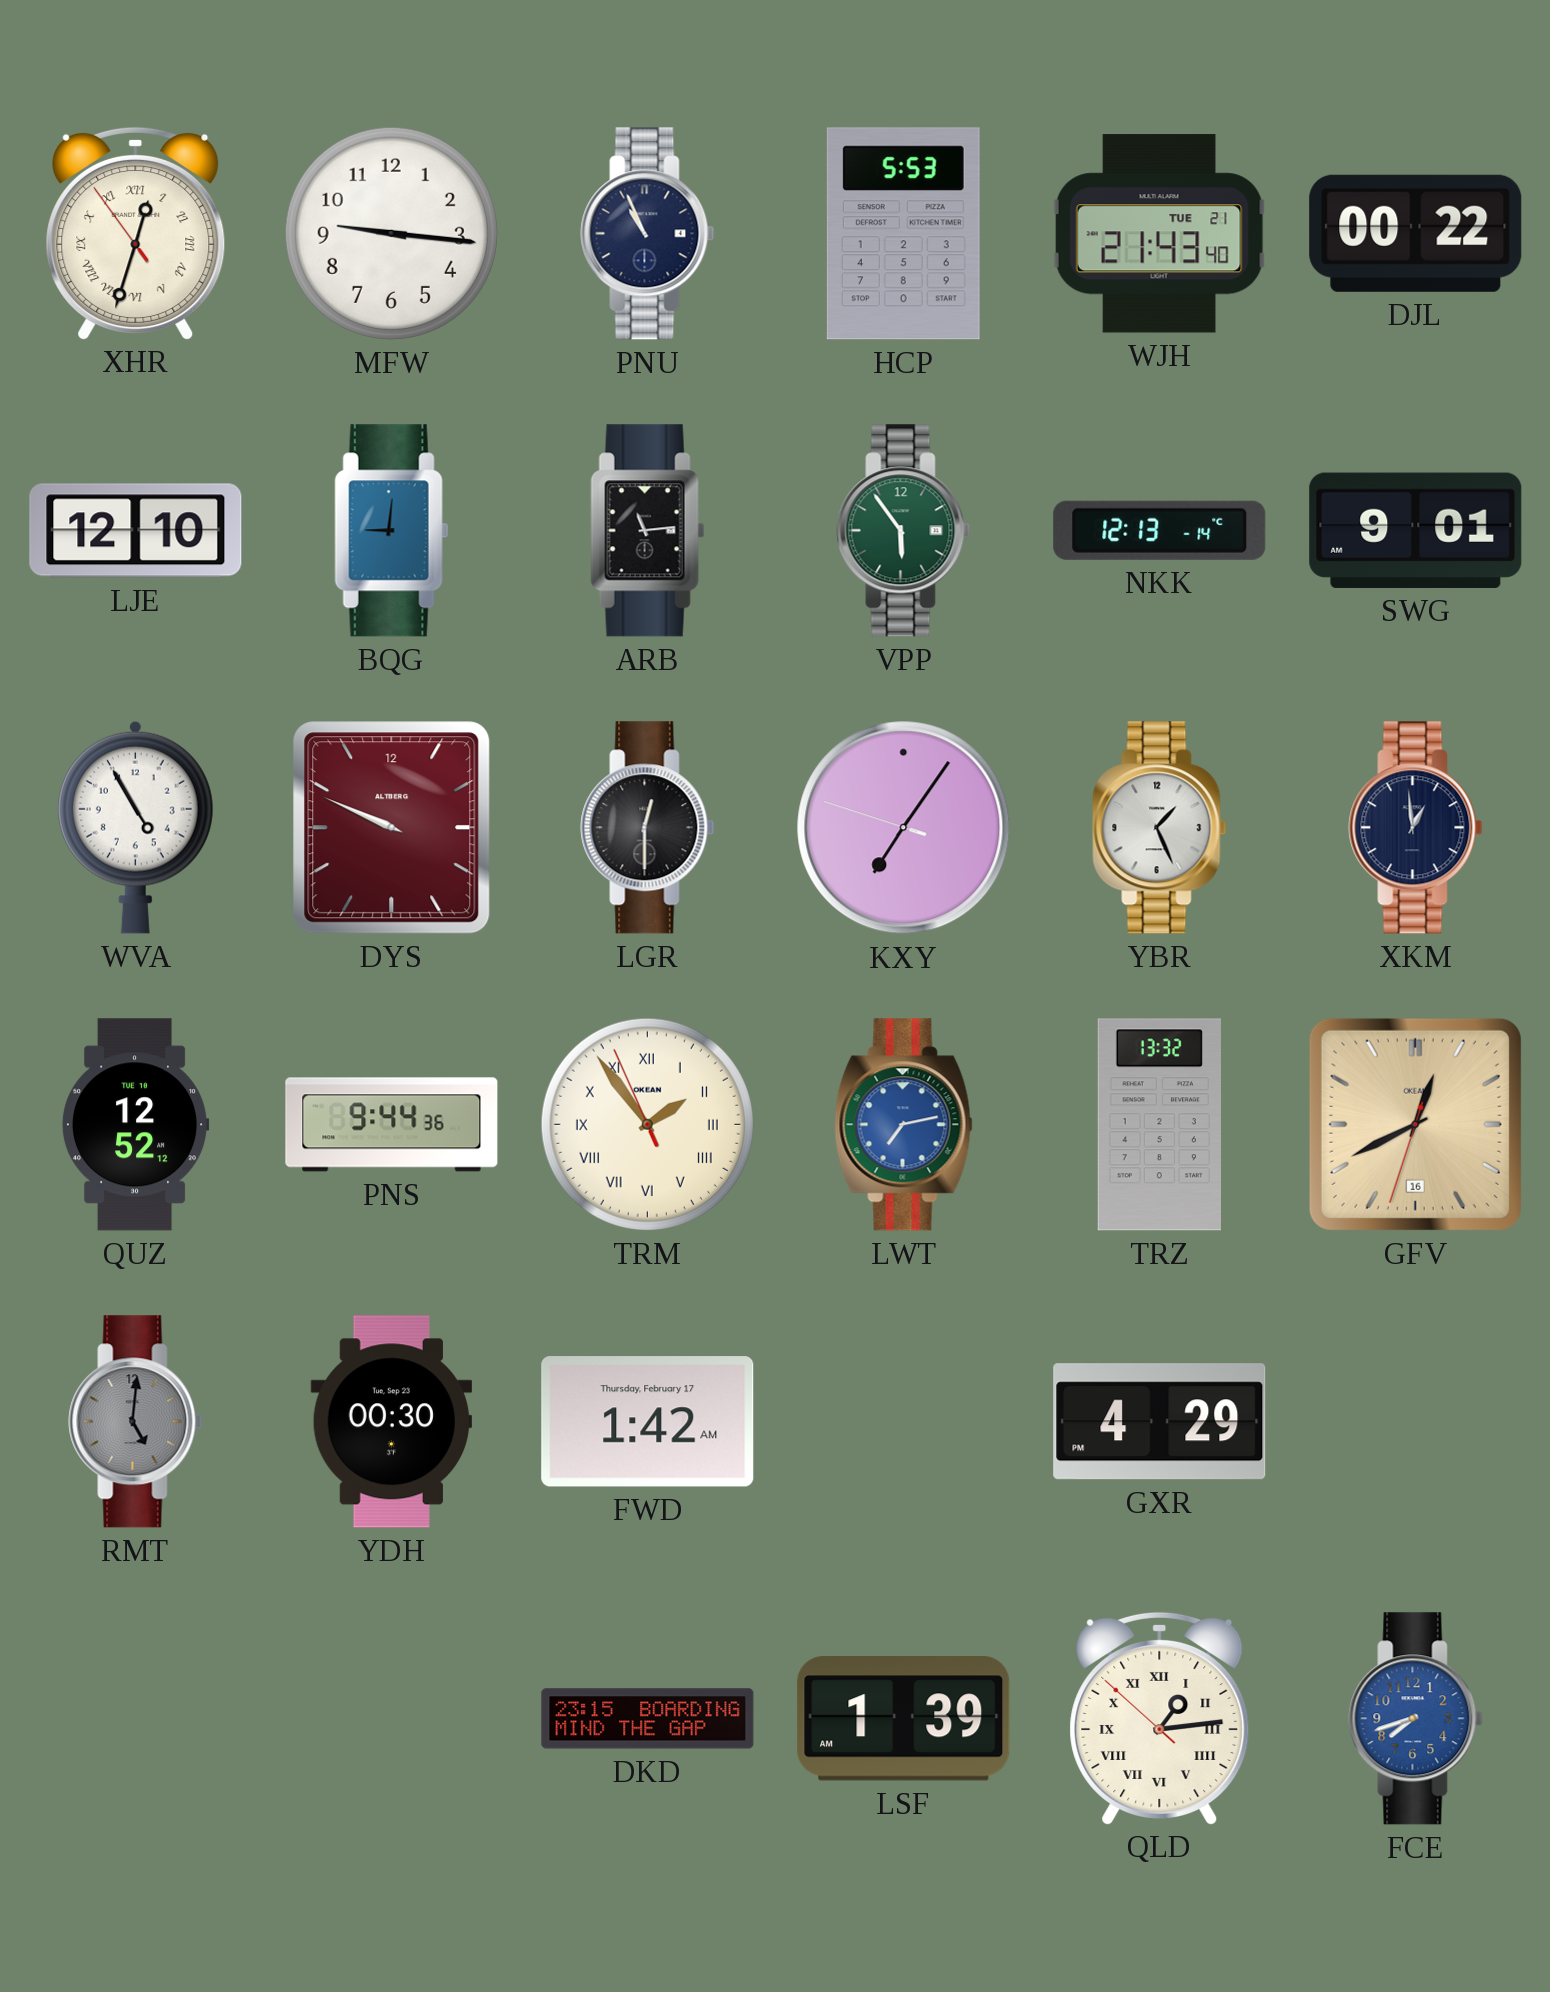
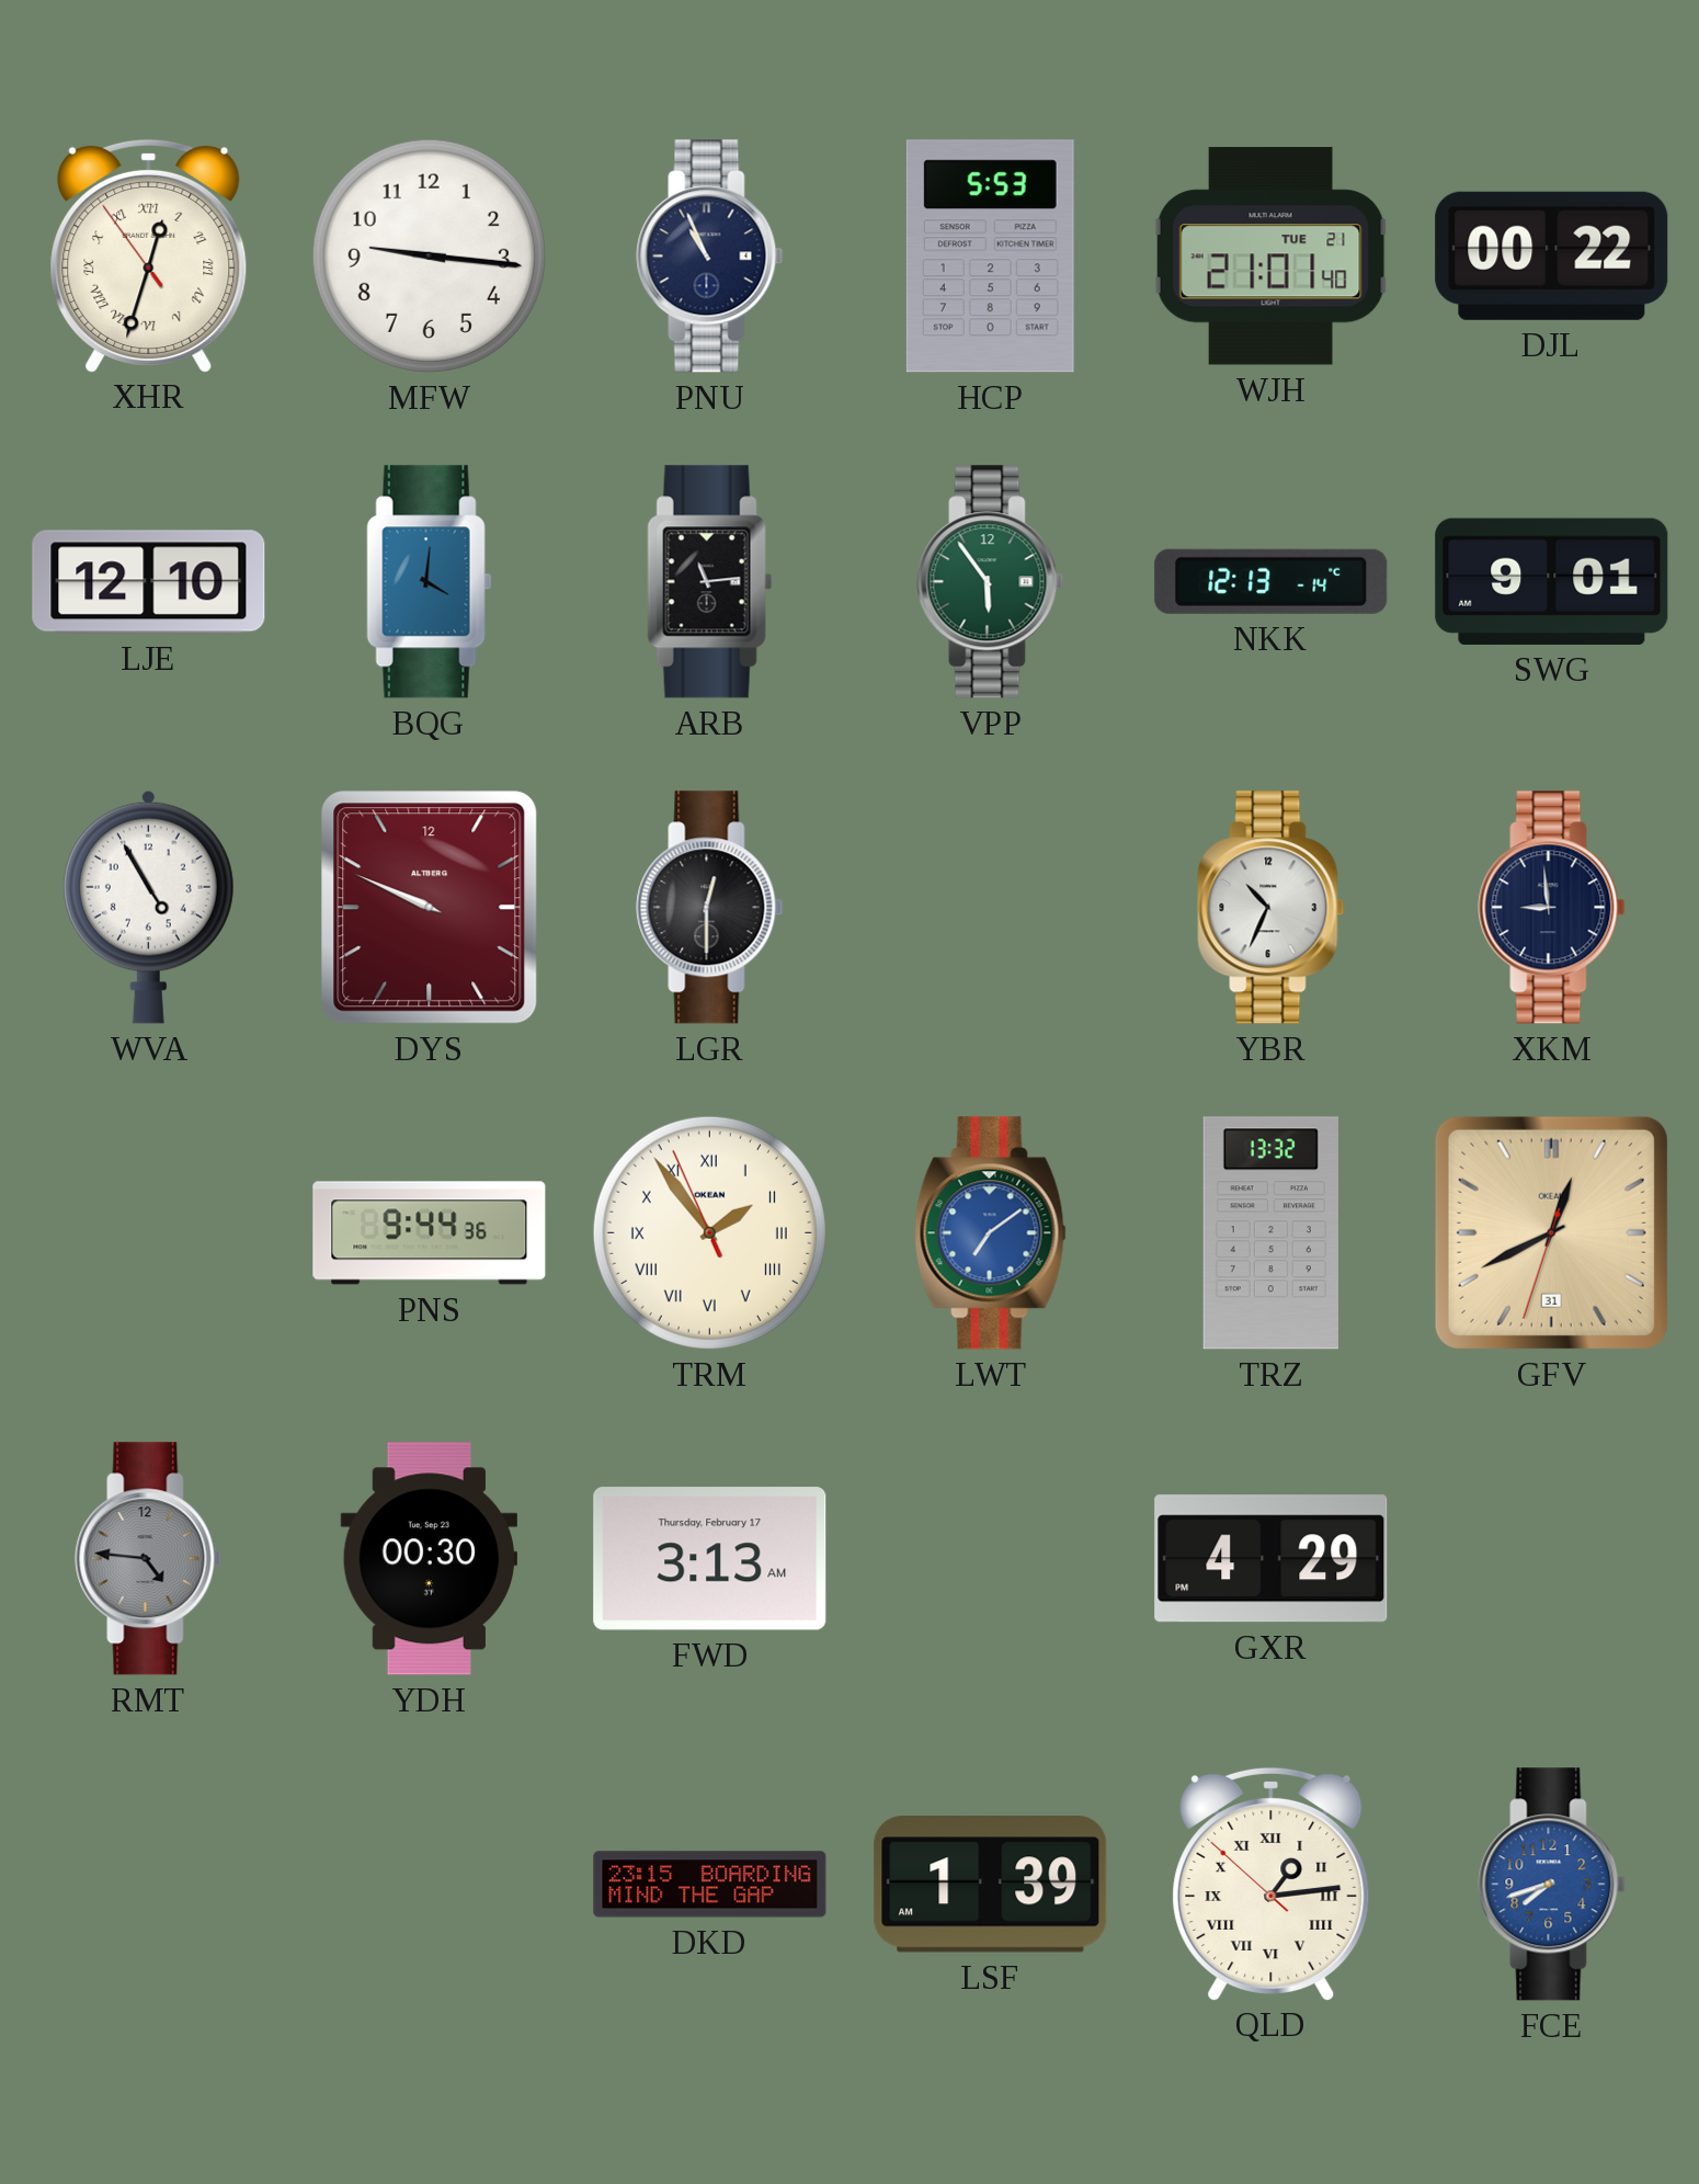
WJH: 21:43 -> 21:01
BQG: 9:01 -> 4:01
KXY: 7:05 -> none
YBR: 1:26 -> 10:34
XKM: 12:59 -> 8:59
QUZ: 12:52 -> none
LWT: 7:13 -> 7:09
GFV date: 16 -> 31
RMT: 5:01 -> 4:46
FWD: 1:42 -> 3:13
